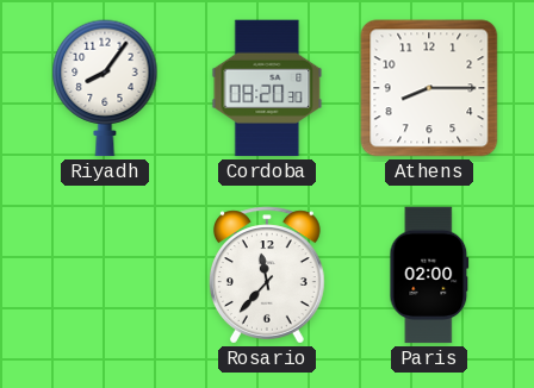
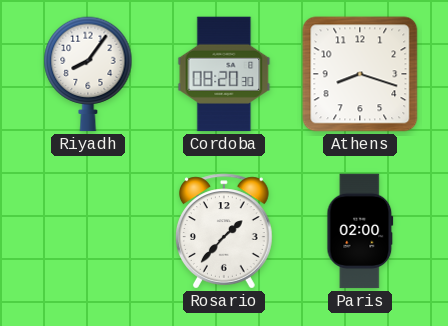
Athens: 8:15 -> 8:18
Rosario: 11:37 -> 1:37
